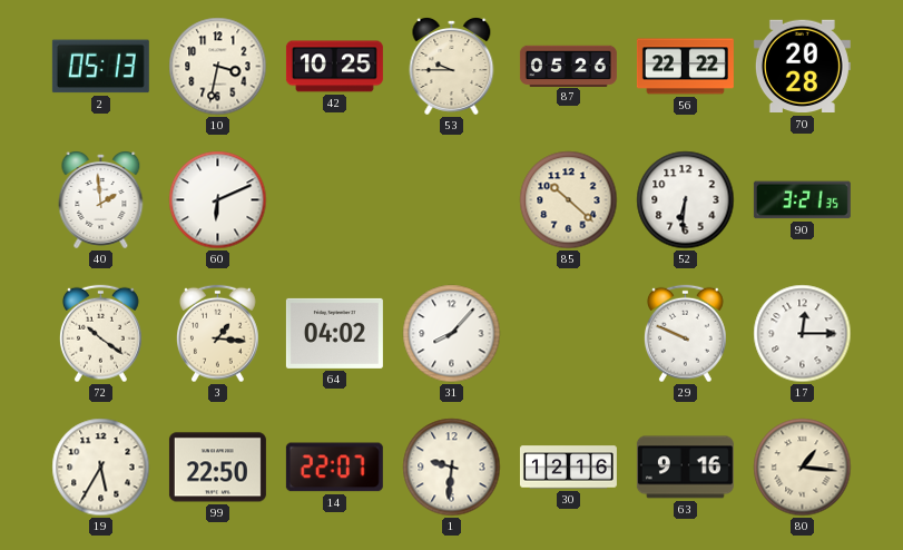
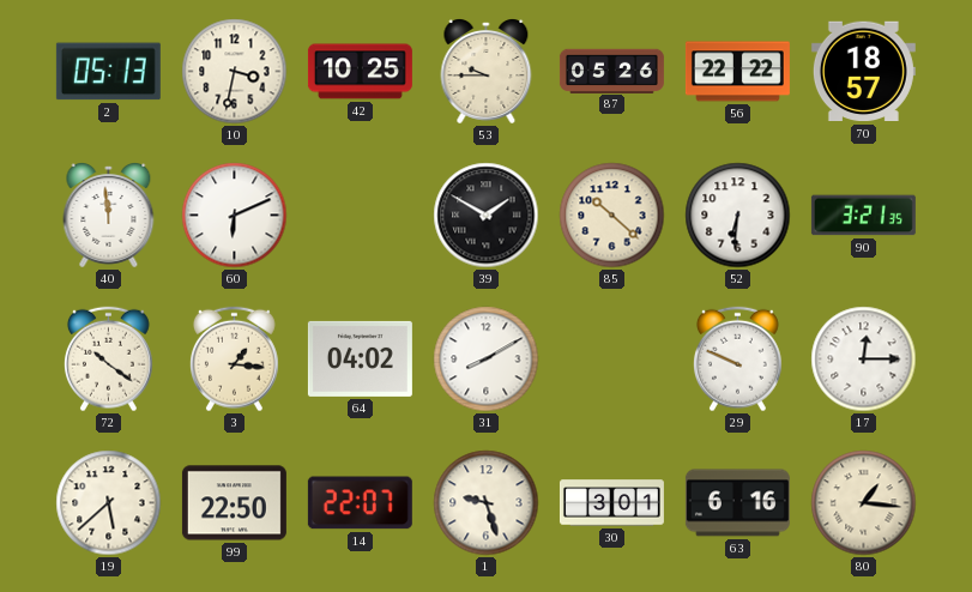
70: 20:28 -> 18:57
40: 1:59 -> 11:59
39: none -> 1:50
31: 8:07 -> 8:10
19: 5:35 -> 5:38
1: 9:31 -> 9:27
30: 12:16 -> 3:01
63: 9:16 -> 6:16
